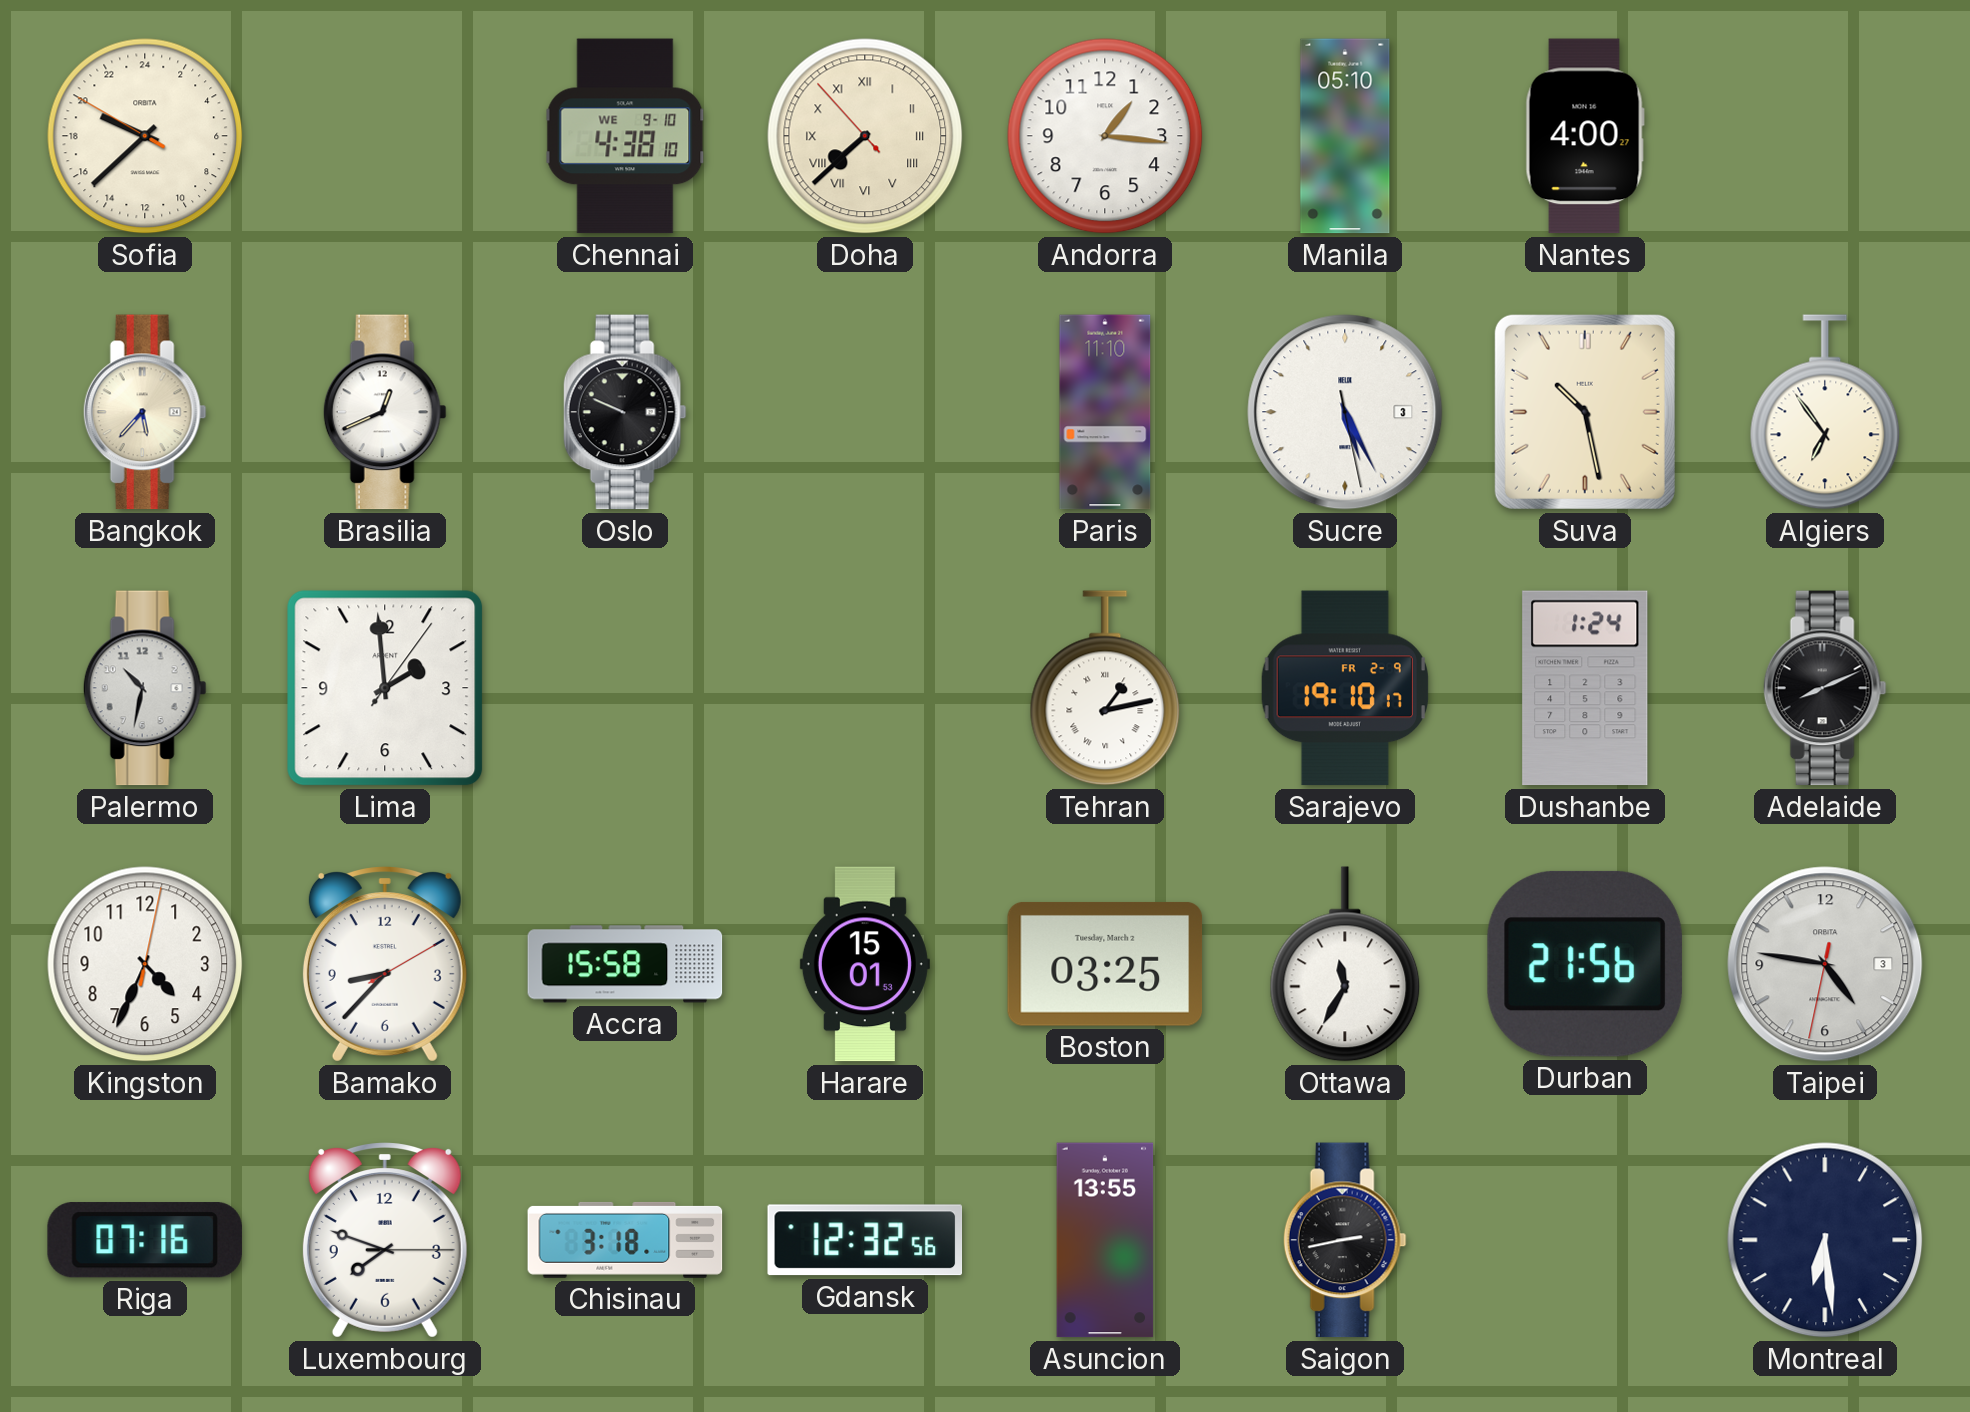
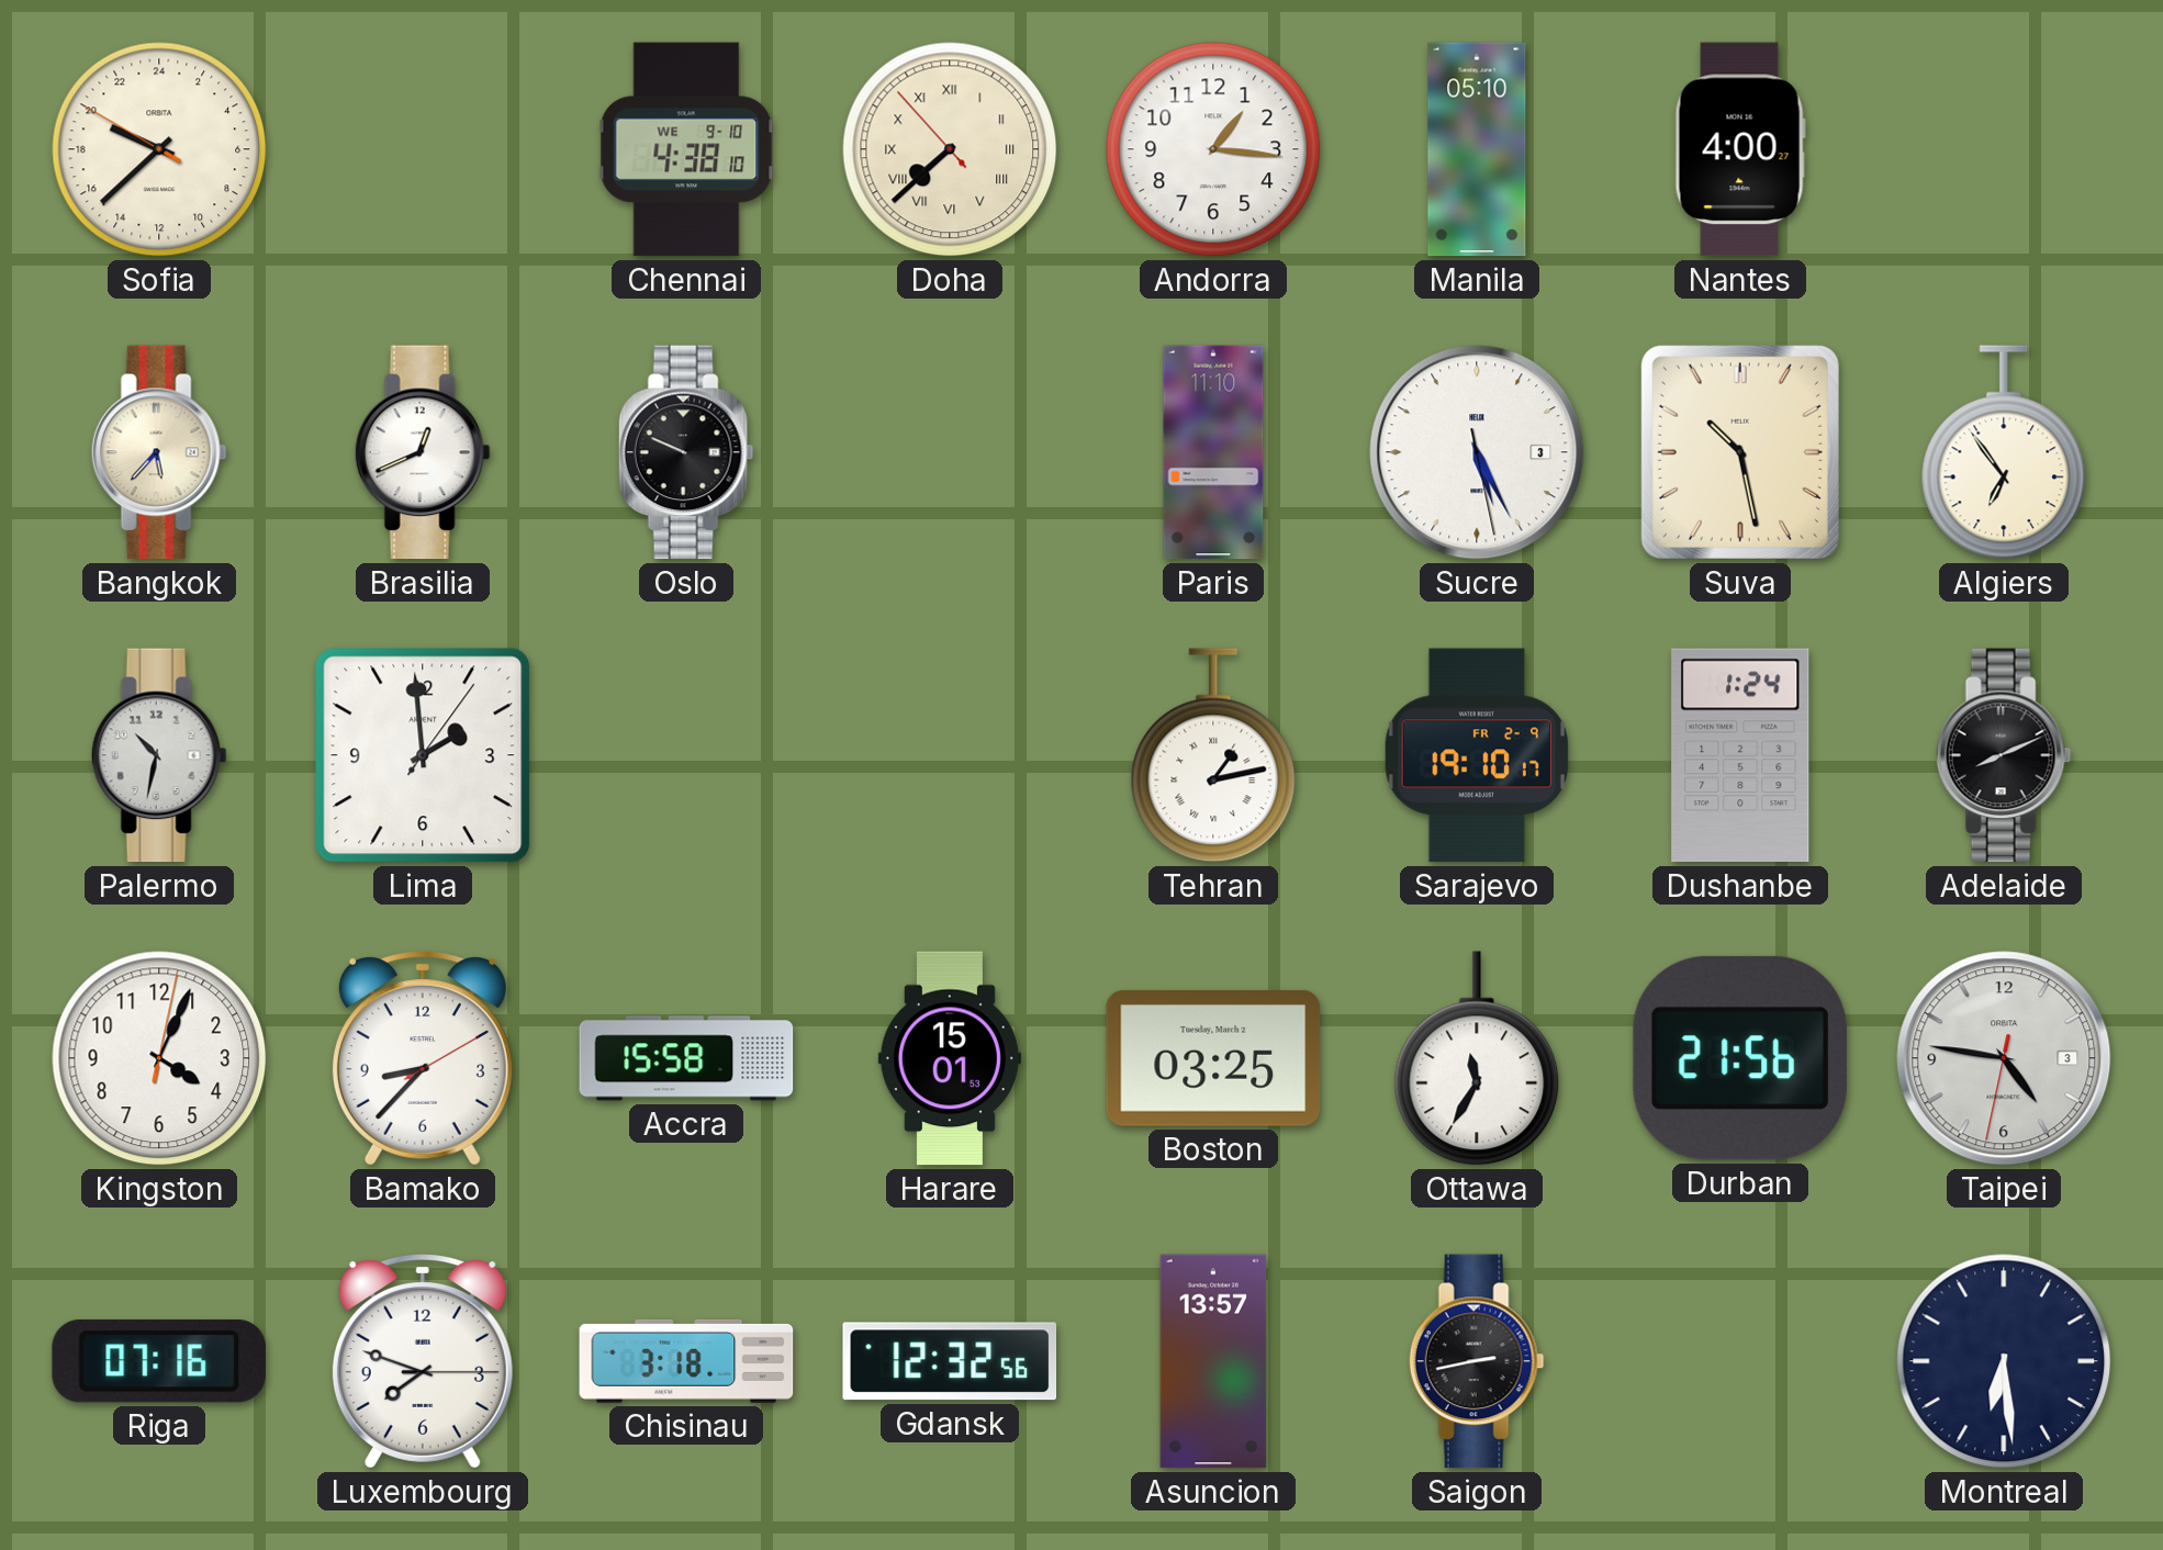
Kingston: 4:34 -> 4:04
Asuncion: 13:55 -> 13:57
